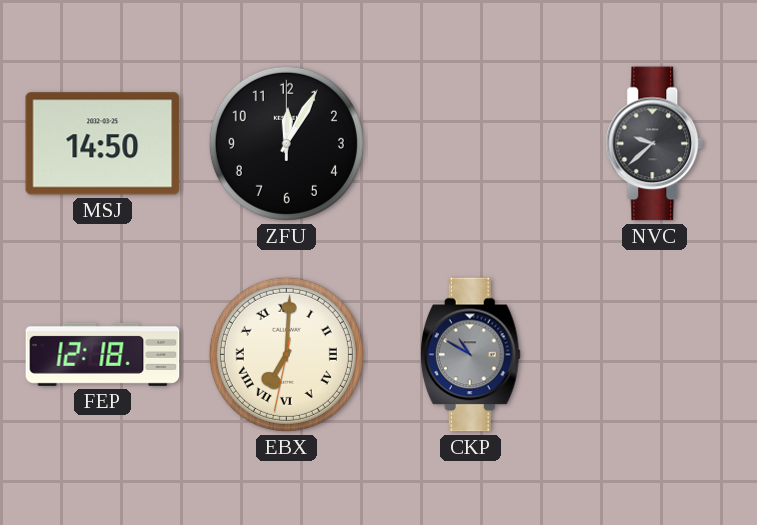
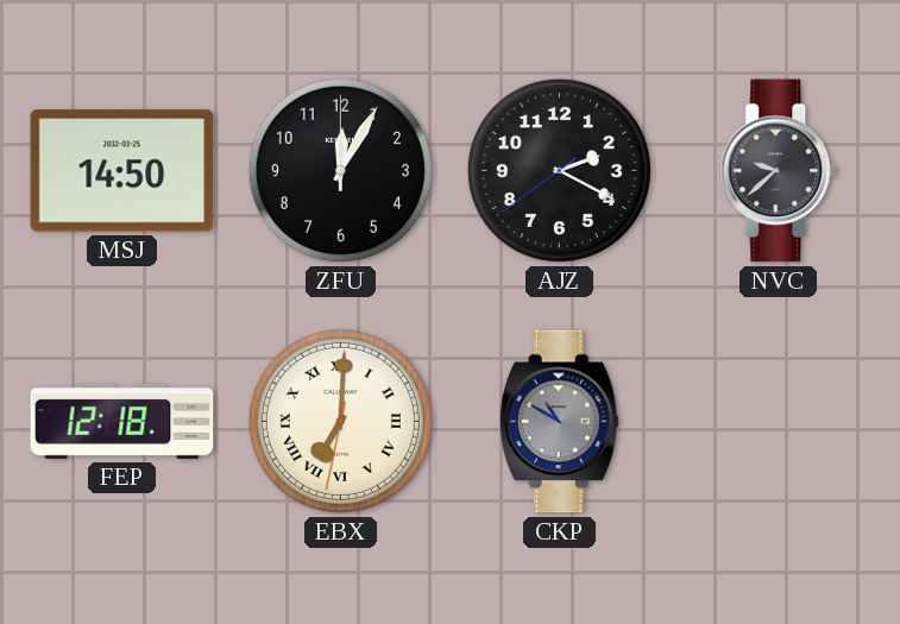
AJZ: none -> 2:19
